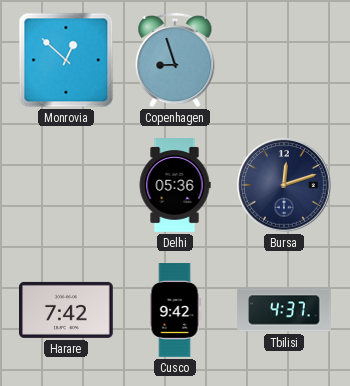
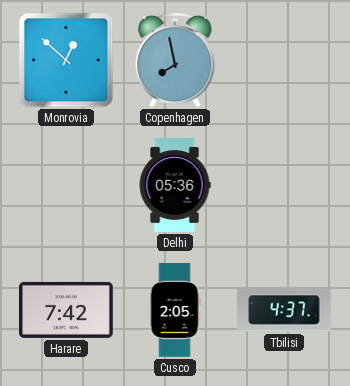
Copenhagen: 8:57 -> 7:58
Bursa: 12:12 -> none
Cusco: 9:42 -> 2:05
